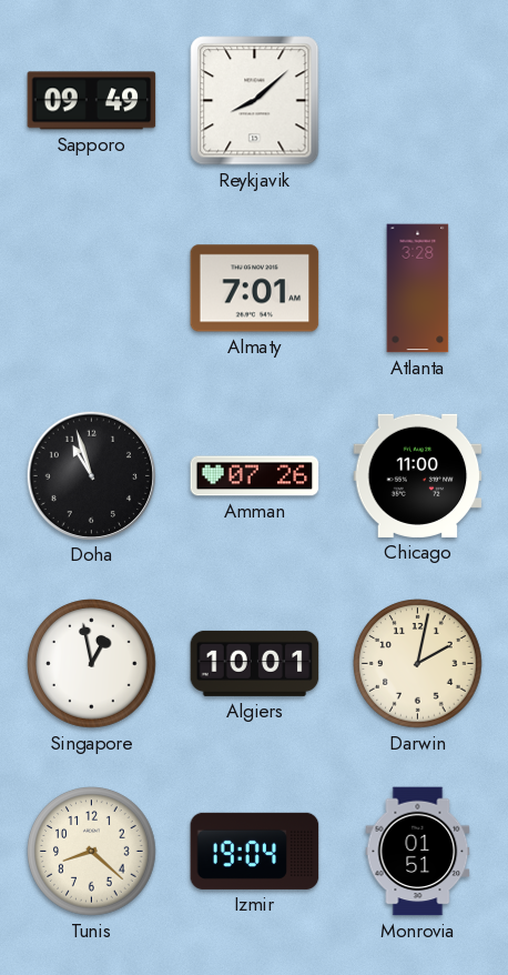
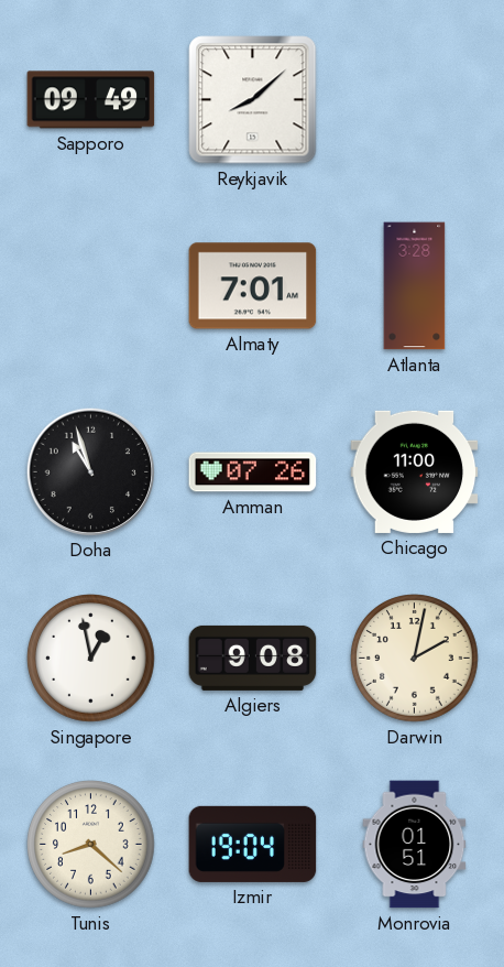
Algiers: 10:01 -> 9:08
